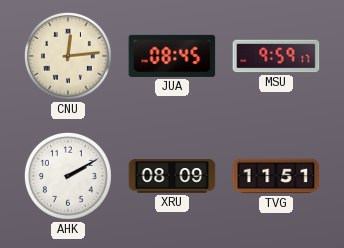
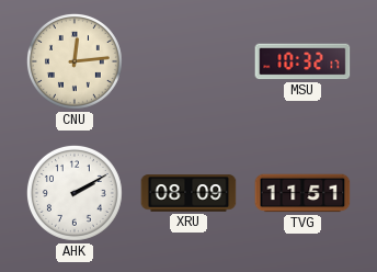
JUA: 08:45 -> none
MSU: 9:59 -> 10:32
